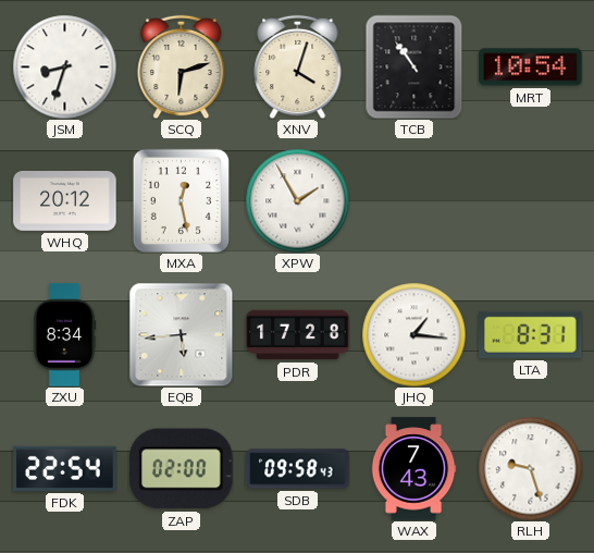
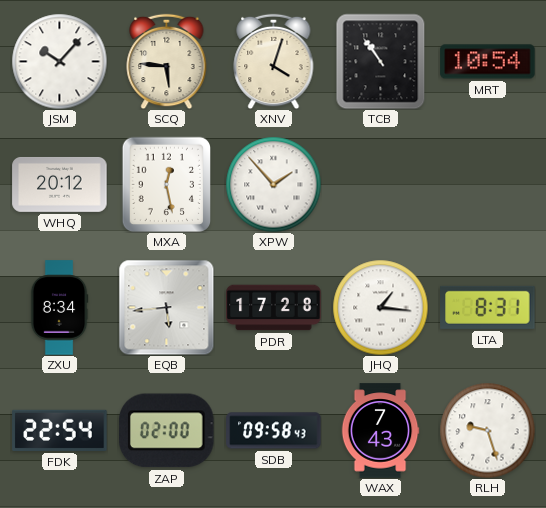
JSM: 8:33 -> 10:07
SCQ: 6:12 -> 5:46
XPW: 1:55 -> 1:53
